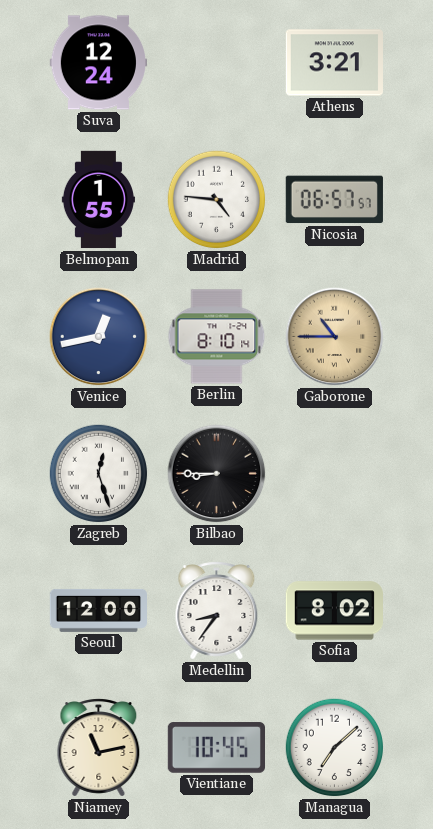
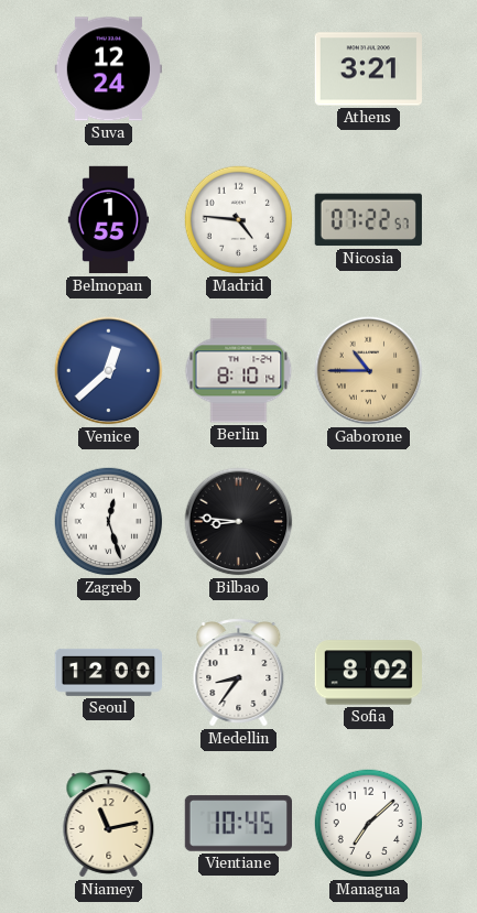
Nicosia: 06:57 -> 07:22
Venice: 12:43 -> 12:38
Bilbao: 8:45 -> 8:46
